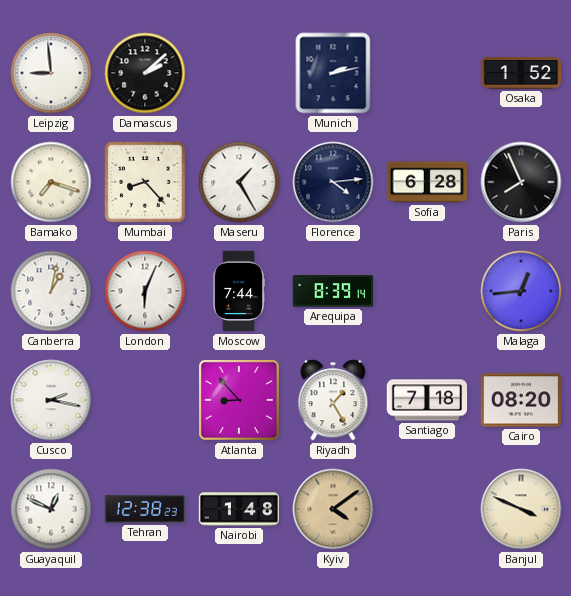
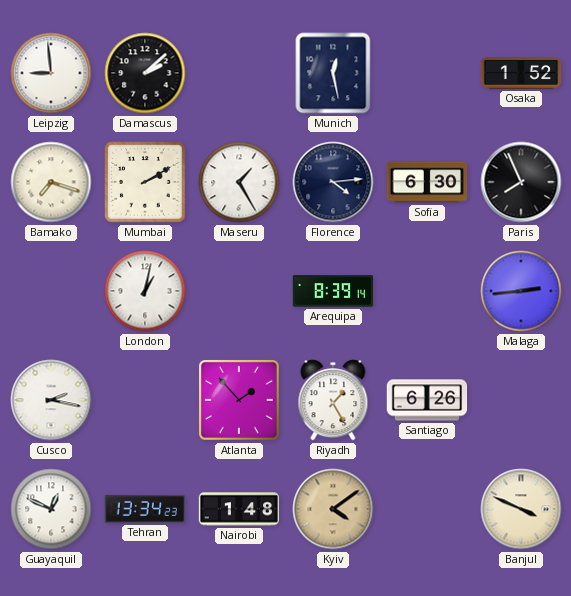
Munich: 2:13 -> 12:28
Mumbai: 8:23 -> 2:10
Sofia: 6:28 -> 6:30
Canberra: 1:02 -> none
London: 6:04 -> 1:02
Moscow: 7:44 -> none
Malaga: 12:44 -> 2:44
Atlanta: 8:53 -> 1:53
Santiago: 7:18 -> 6:26
Cairo: 08:20 -> none
Tehran: 12:38 -> 13:34
